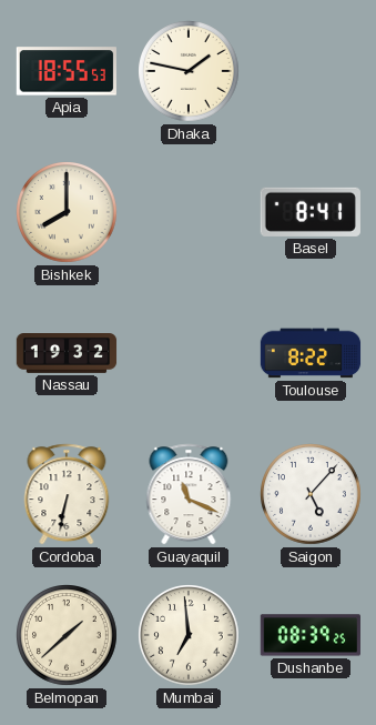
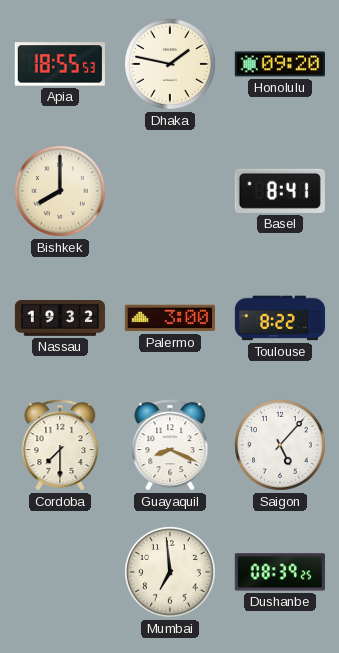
Honolulu: none -> 09:20
Palermo: none -> 3:00
Cordoba: 6:32 -> 7:30
Guayaquil: 11:19 -> 8:19
Belmopan: 1:38 -> none
